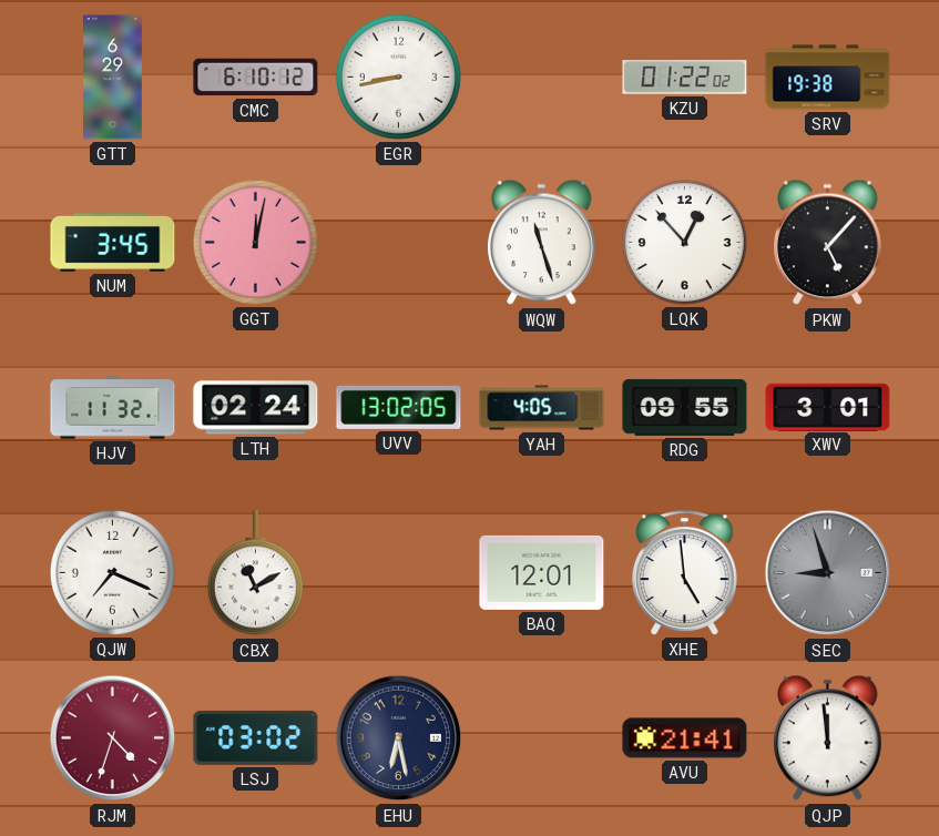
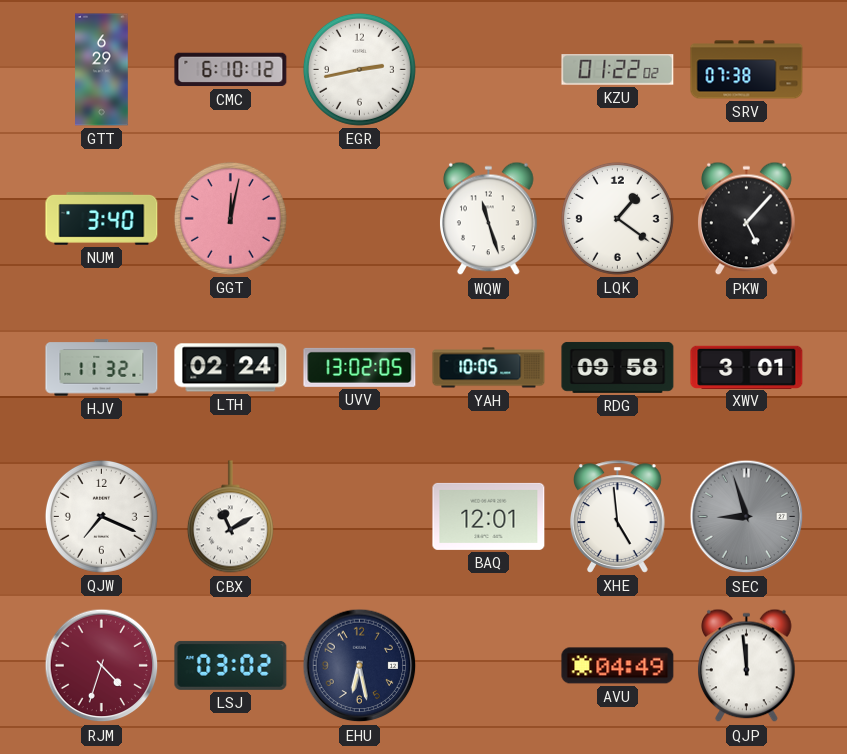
EGR: 8:43 -> 2:43
SRV: 19:38 -> 07:38
NUM: 3:45 -> 3:40
LQK: 12:53 -> 1:21
YAH: 4:05 -> 10:05
RDG: 09:55 -> 09:58
AVU: 21:41 -> 04:49
